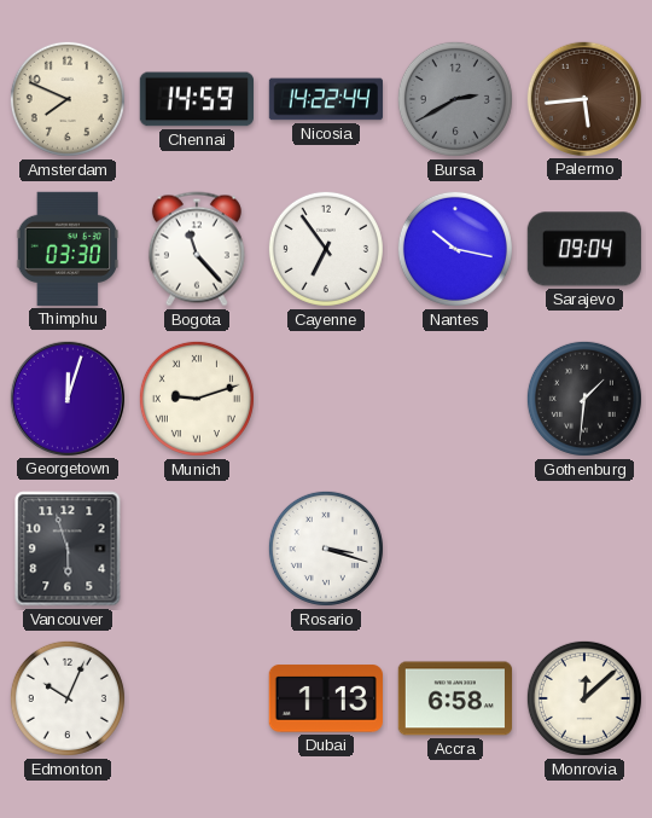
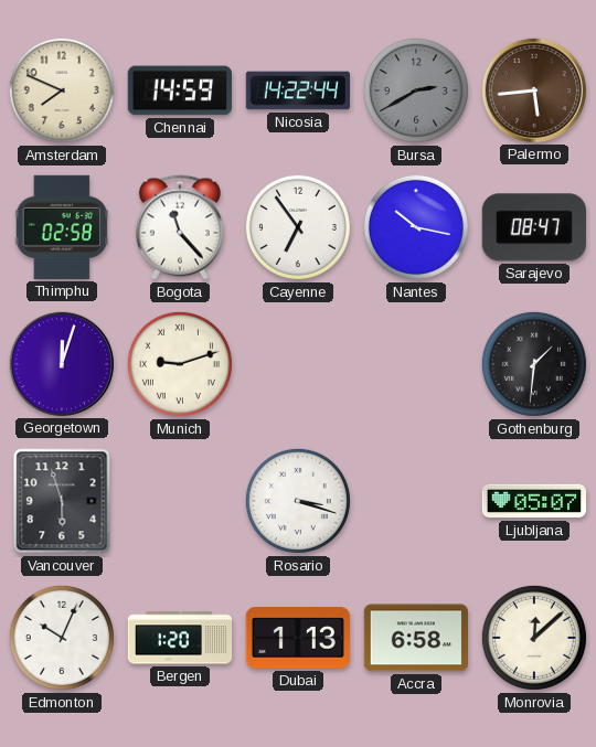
Thimphu: 03:30 -> 02:58
Sarajevo: 09:04 -> 08:47
Ljubljana: none -> 05:07
Bergen: none -> 1:20
